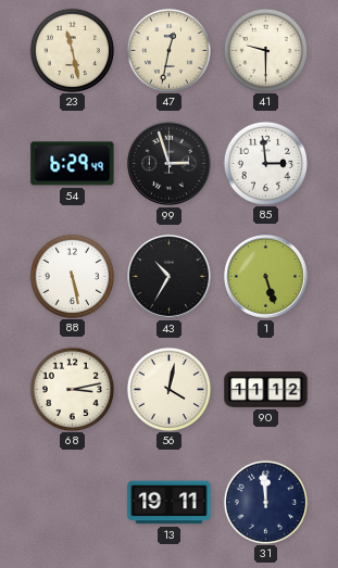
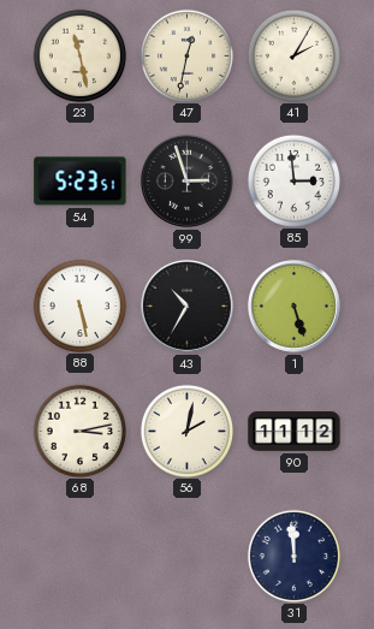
41: 9:30 -> 2:05
54: 6:29 -> 5:23
56: 4:02 -> 2:02
13: 19:11 -> none
